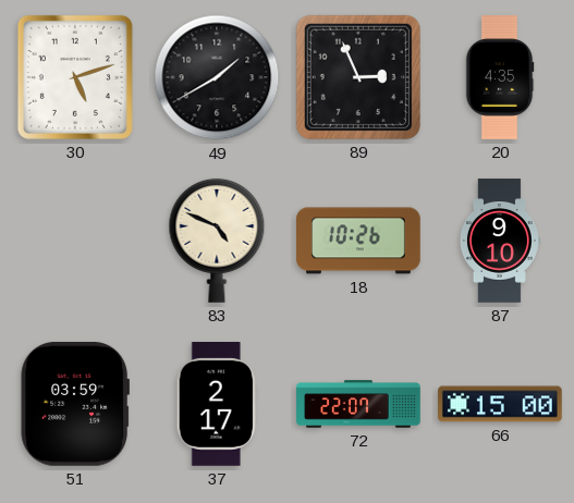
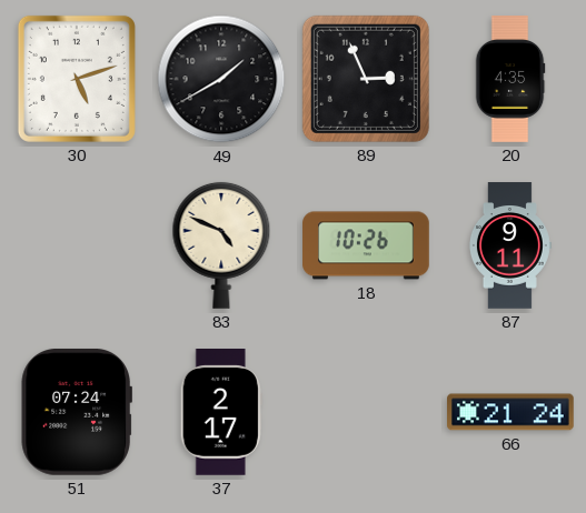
87: 9:10 -> 9:11
51: 03:59 -> 07:24
72: 22:07 -> none
66: 15:00 -> 21:24
